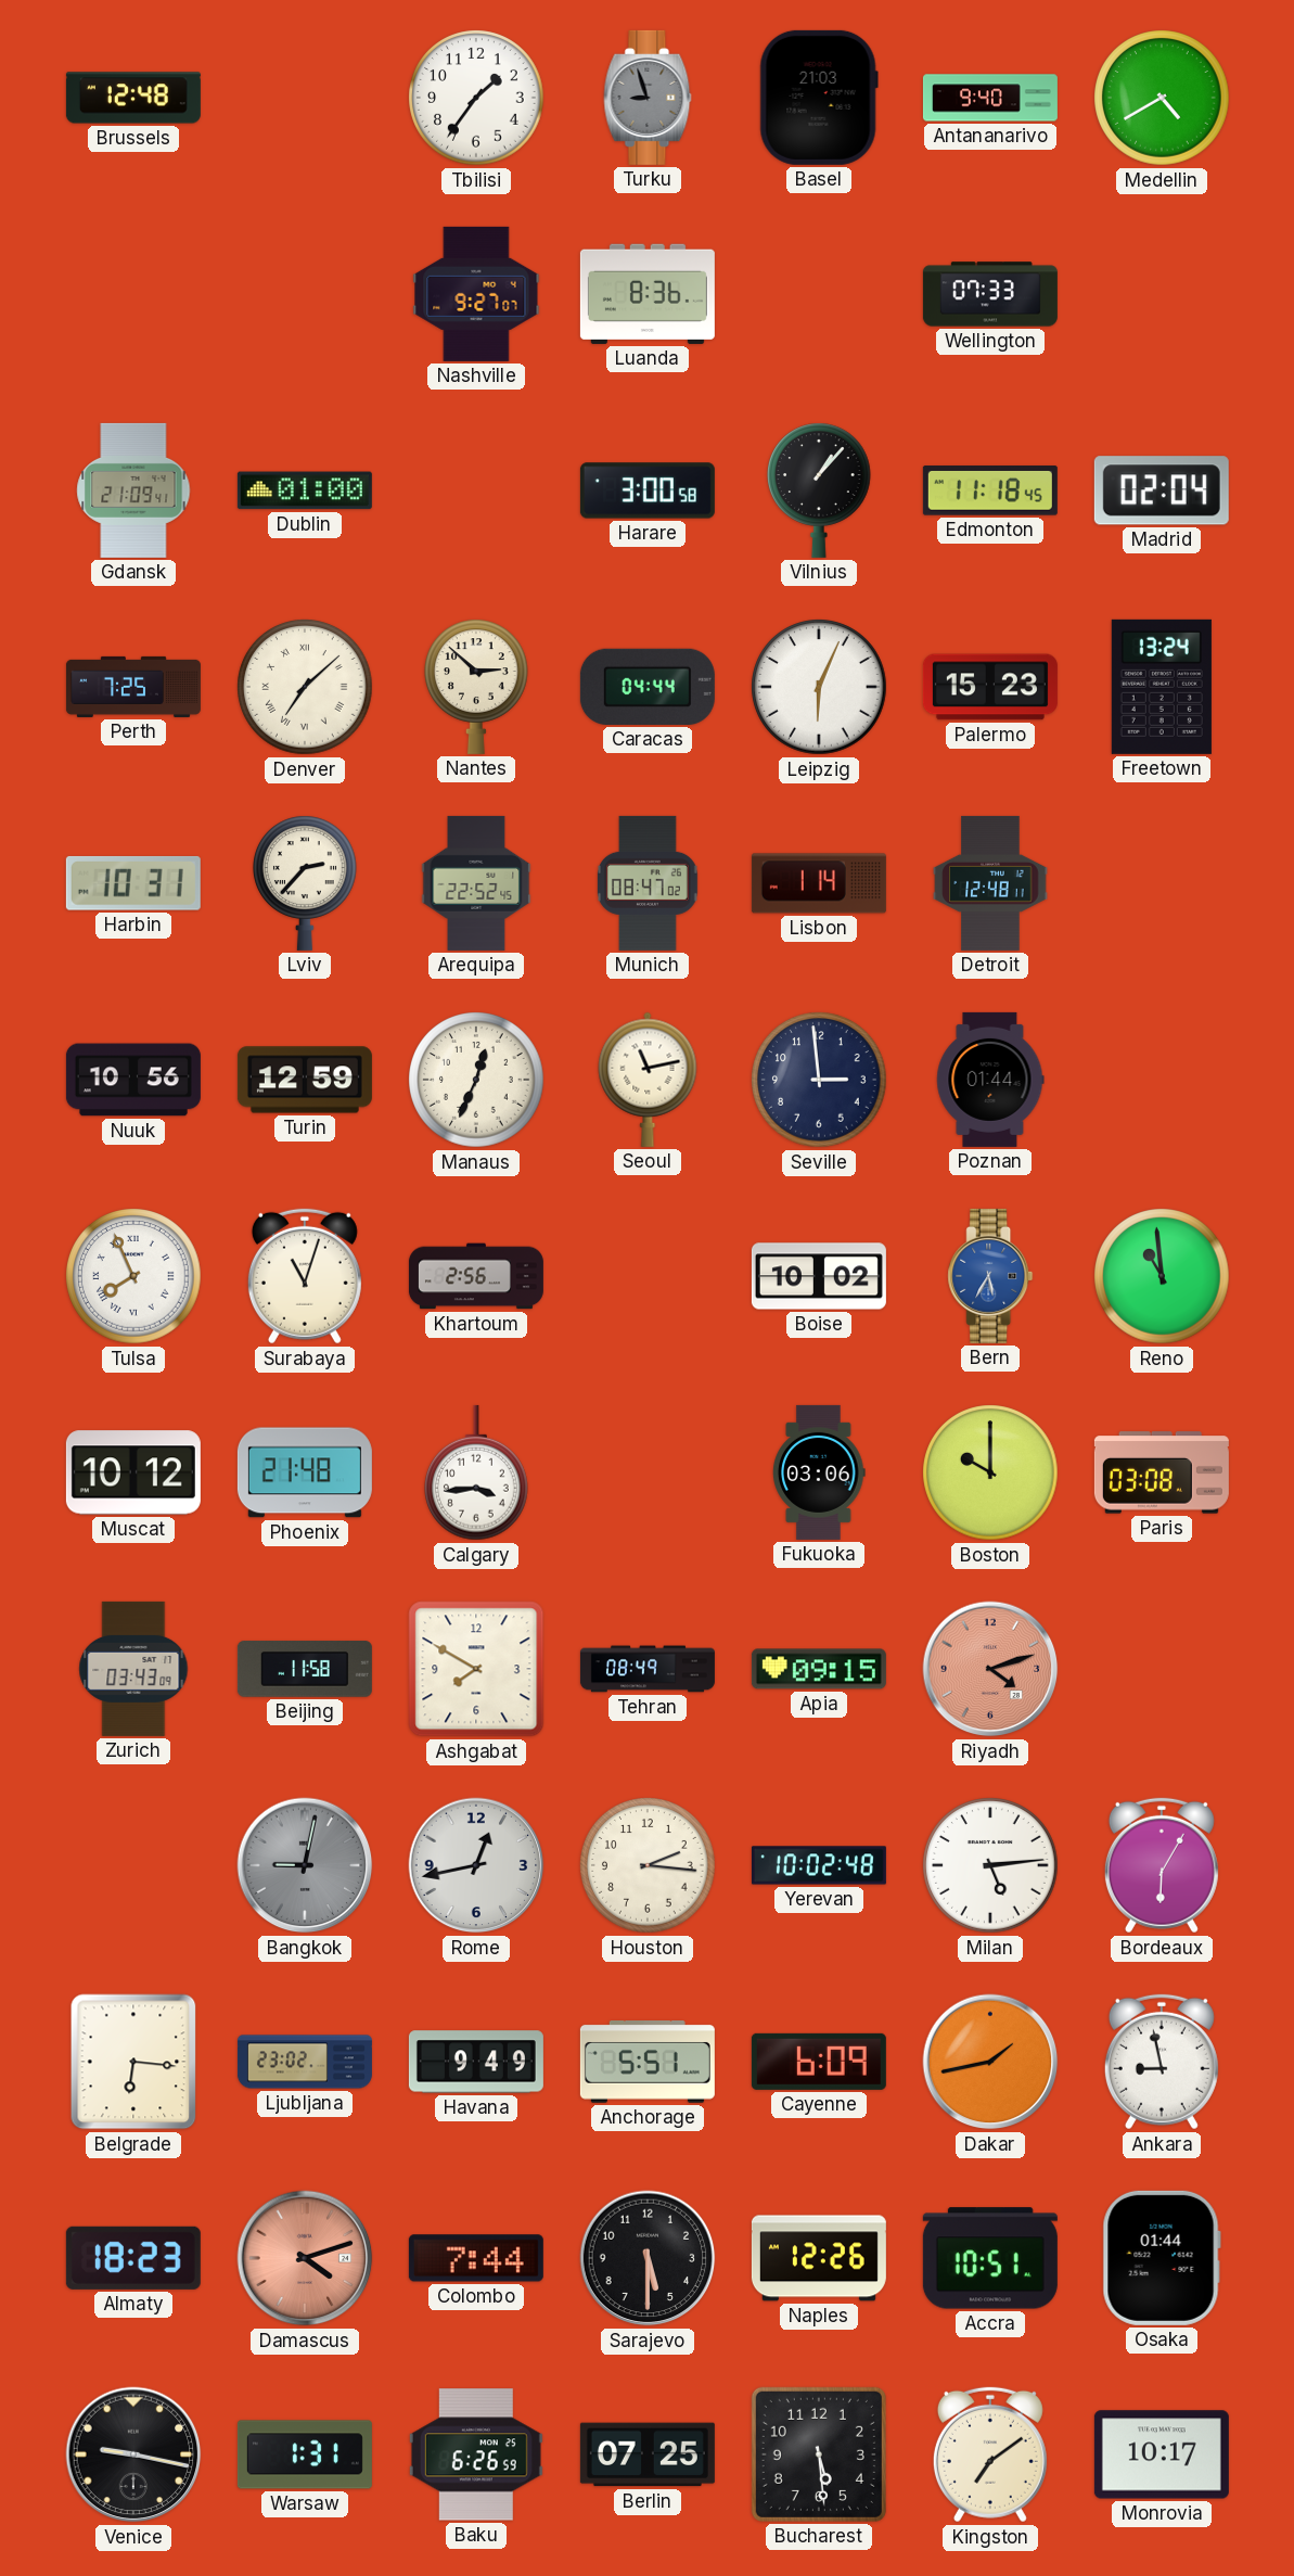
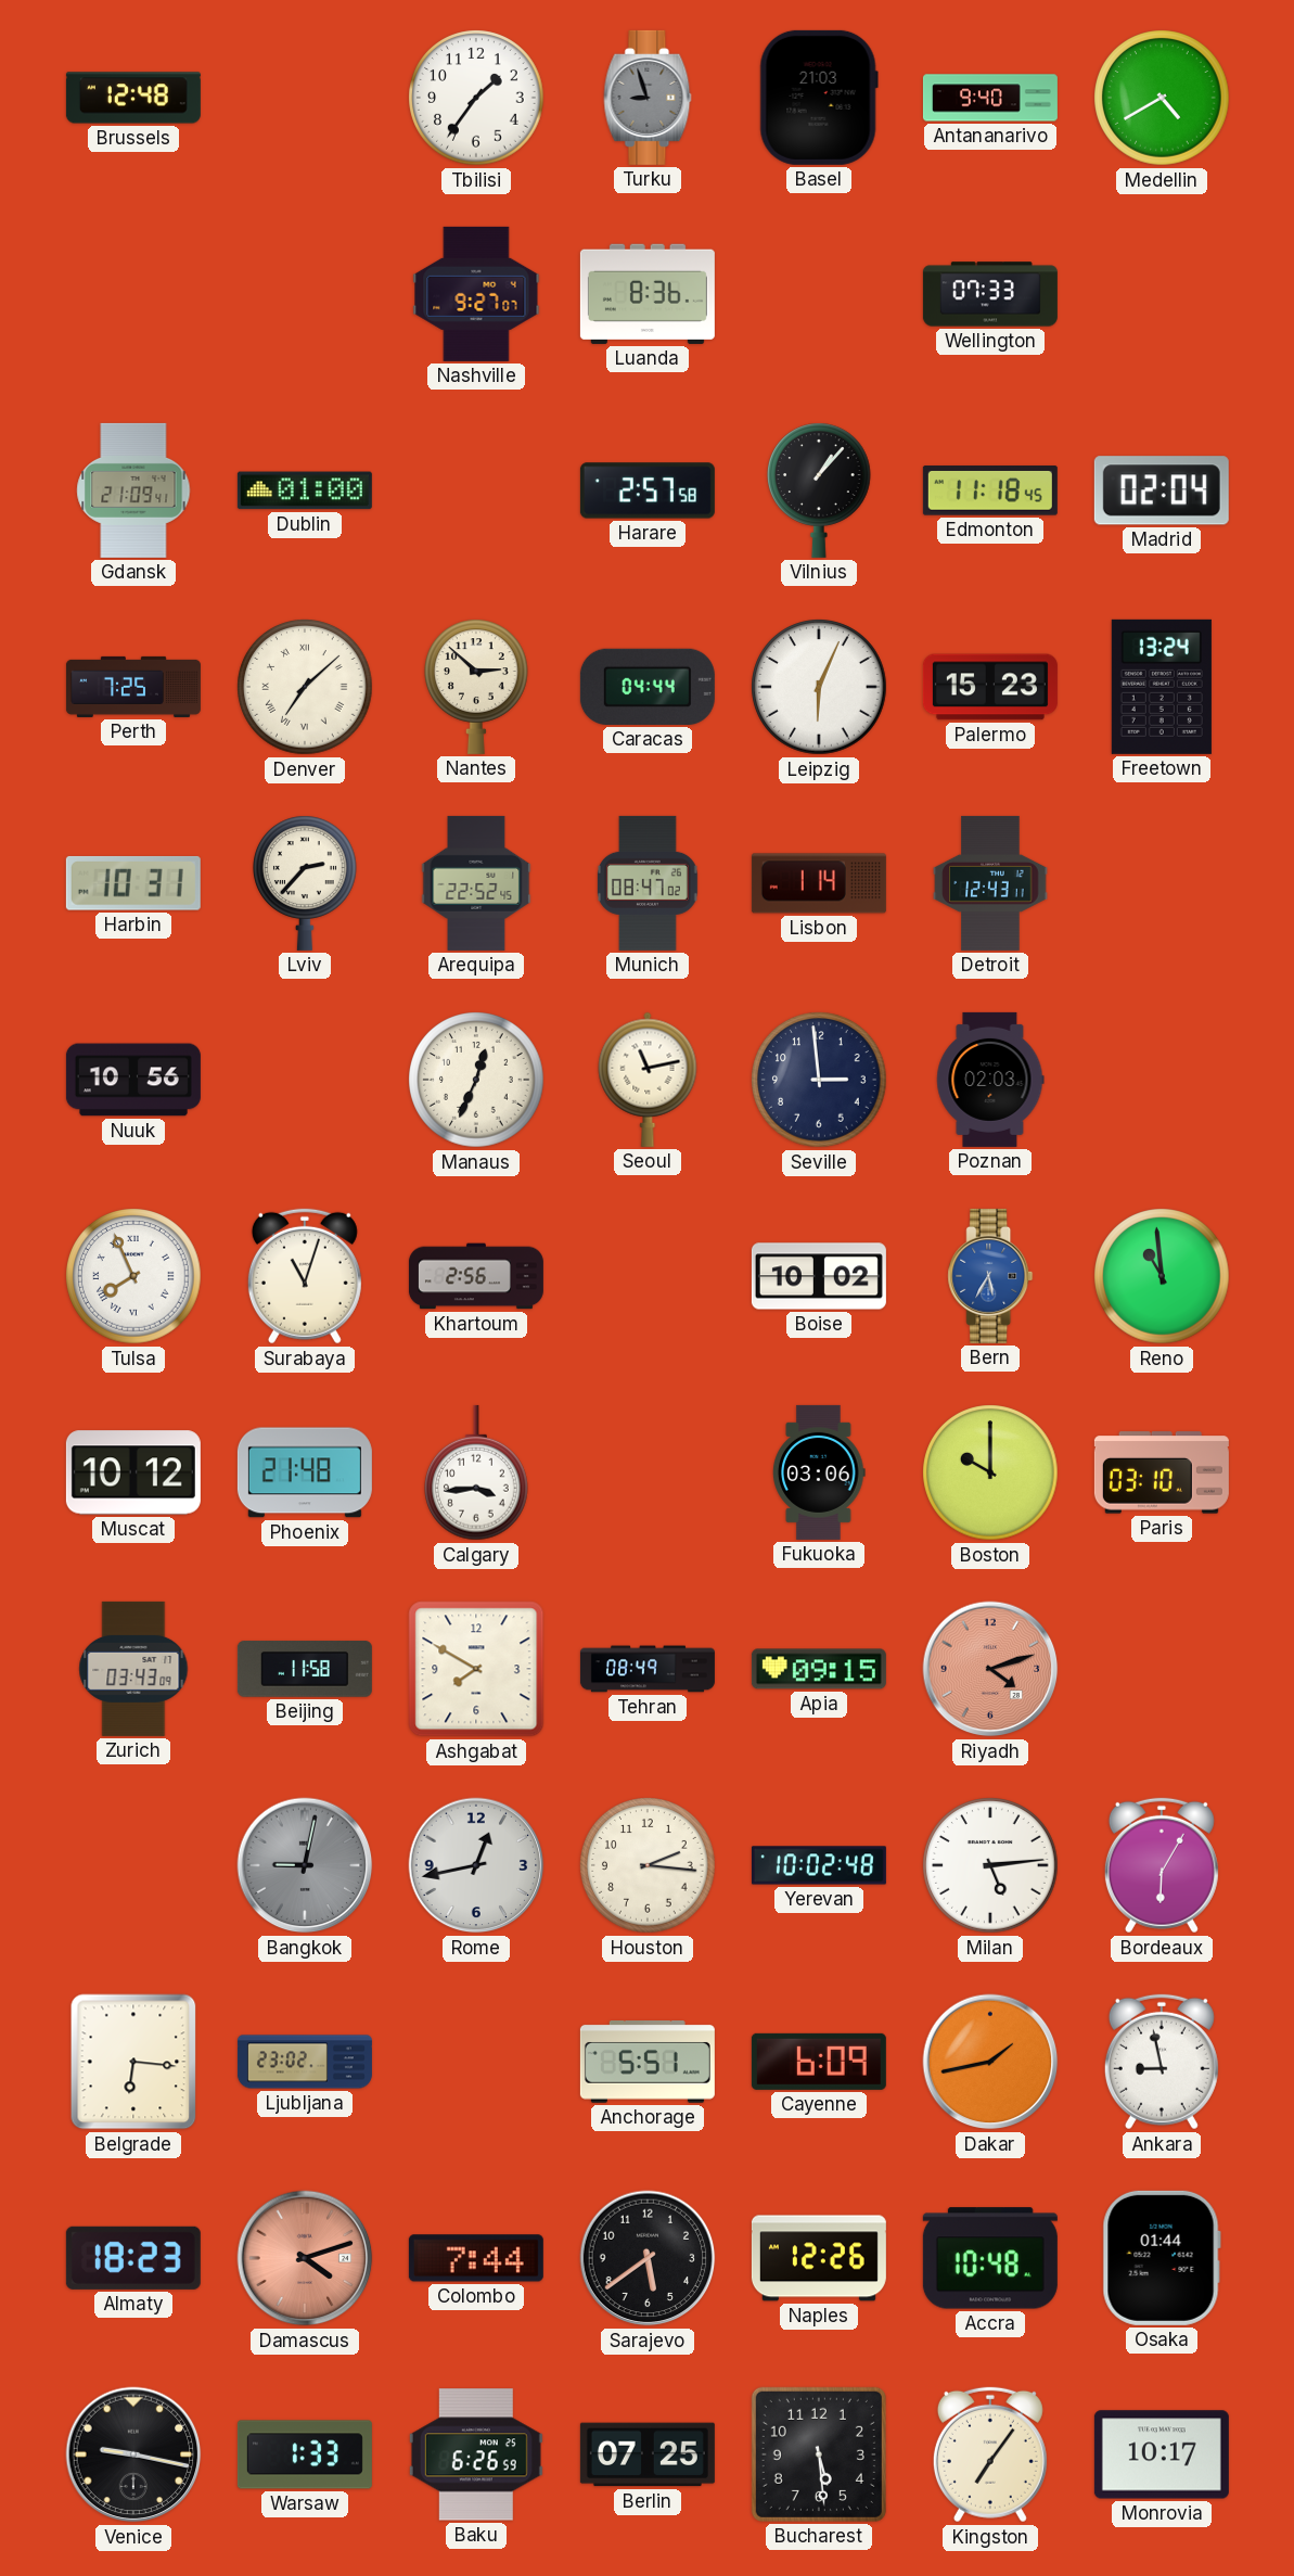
Harare: 3:00 -> 2:57
Detroit: 12:48 -> 12:43
Turin: 12:59 -> none
Poznan: 01:44 -> 02:03
Paris: 03:08 -> 03:10
Havana: 9:49 -> none
Sarajevo: 5:30 -> 5:39
Accra: 10:51 -> 10:48
Warsaw: 1:31 -> 1:33
Kingston: 7:09 -> 7:06
